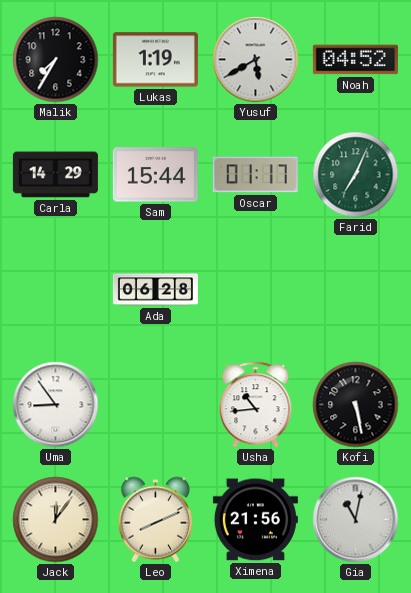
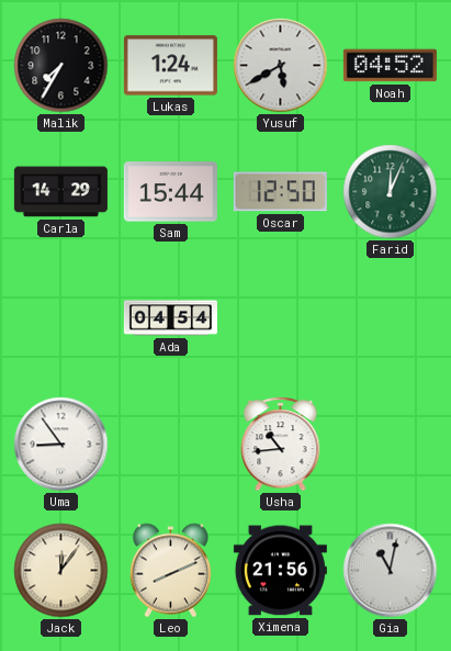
Lukas: 1:19 -> 1:24
Oscar: 01:17 -> 12:50
Farid: 7:04 -> 12:04
Ada: 06:28 -> 04:54
Kofi: 5:28 -> none
